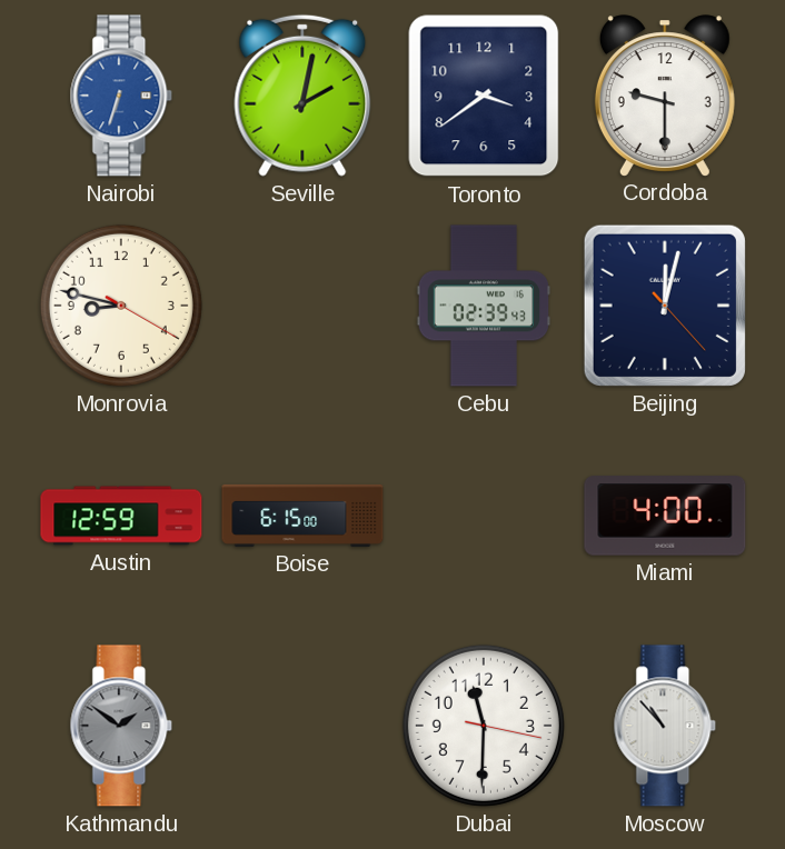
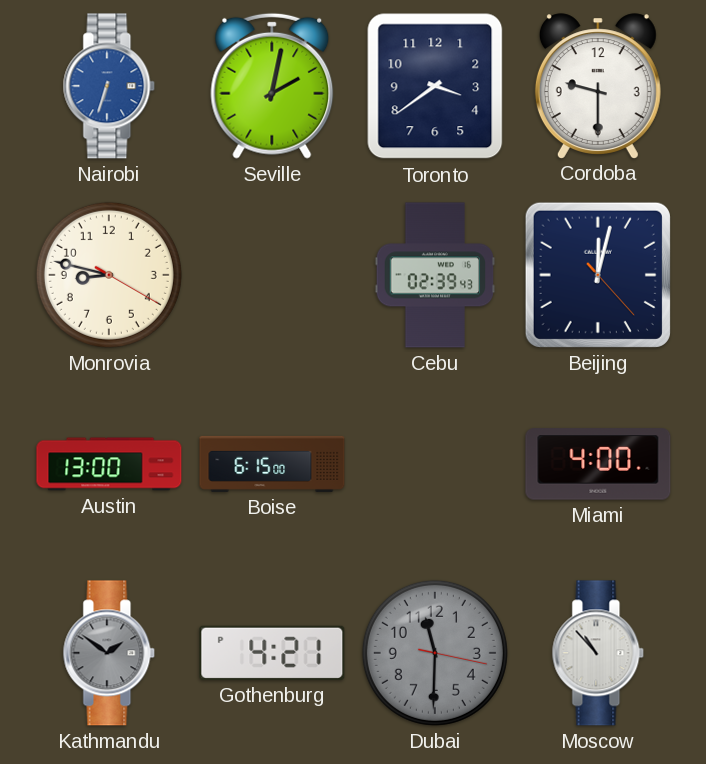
Austin: 12:59 -> 13:00
Gothenburg: none -> 4:21
Dubai dial: white -> grey
